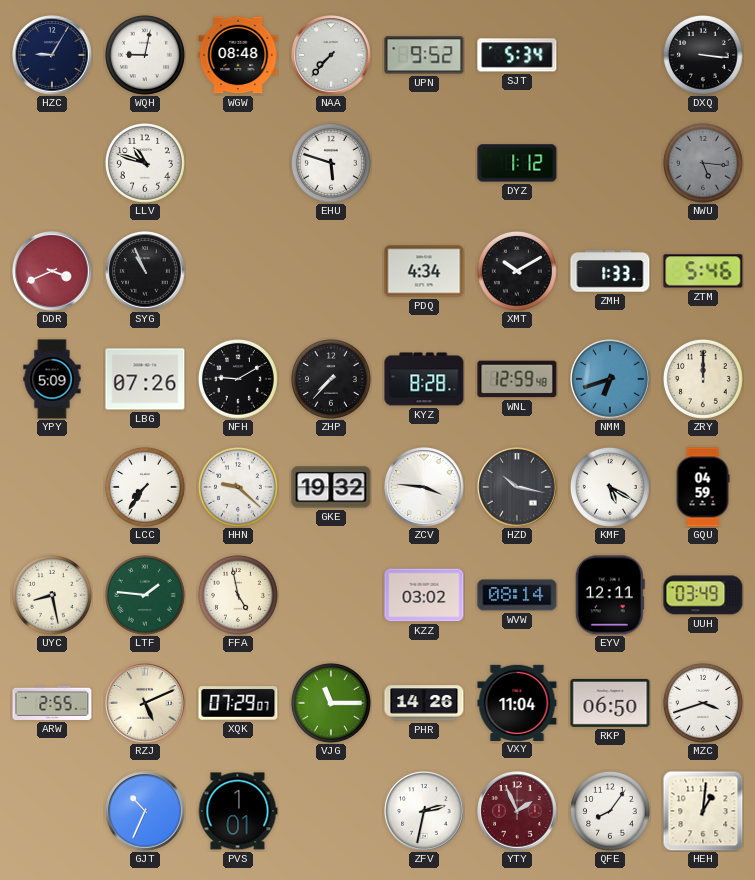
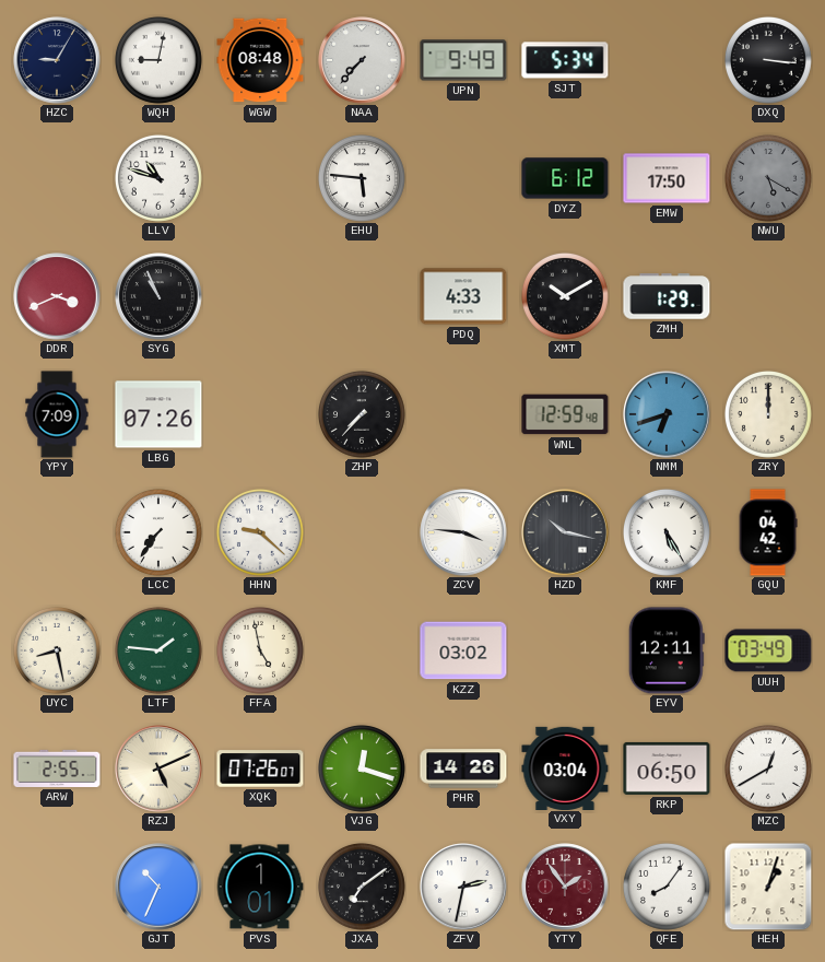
UPN: 9:52 -> 9:49
EHU: 5:48 -> 5:46
DYZ: 1:12 -> 6:12
EMW: none -> 17:50
NWU: 5:16 -> 5:20
PDQ: 4:34 -> 4:33
ZMH: 1:33 -> 1:29
ZTM: 5:46 -> none
YPY: 5:09 -> 7:09
NFH: 9:10 -> none
KYZ: 8:28 -> none
GKE: 19:32 -> none
KMF: 5:20 -> 5:25
GQU: 04:59 -> 04:42
WVW: 08:14 -> none
XQK: 07:29 -> 07:26
VJG: 11:15 -> 12:18
VXY: 11:04 -> 03:04
MZC: 3:42 -> 12:40
JXA: none -> 7:09
YTY: 1:56 -> 1:54
HEH: 1:01 -> 1:03
